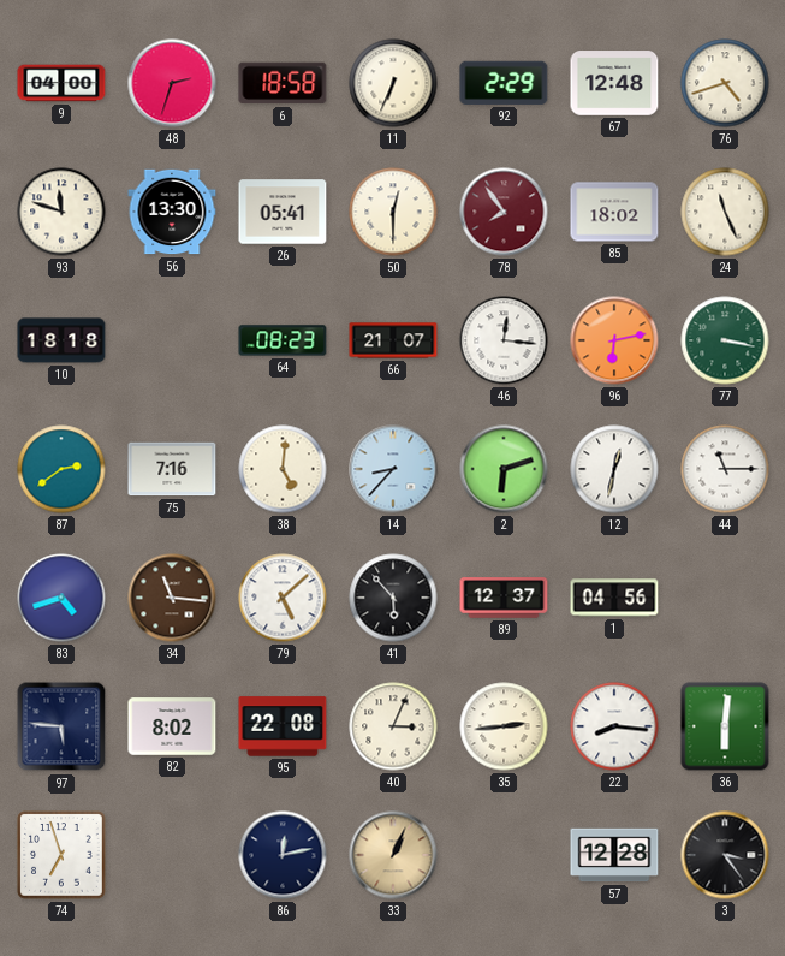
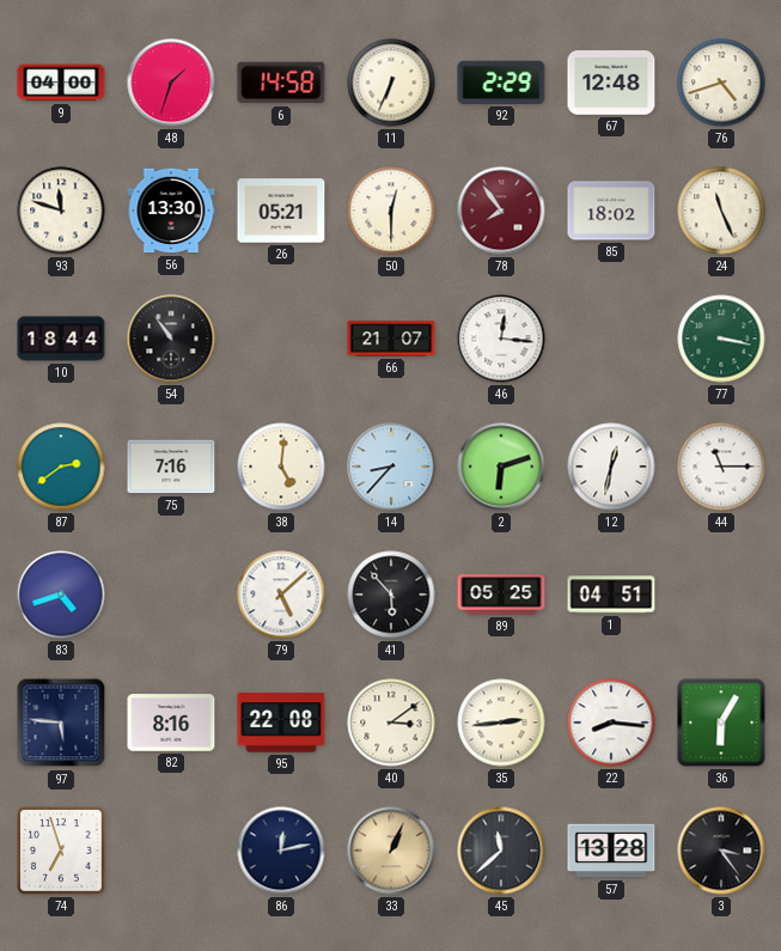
48: 2:33 -> 1:33
6: 18:58 -> 14:58
26: 05:41 -> 05:21
10: 18:18 -> 18:44
54: none -> 10:54
64: 08:23 -> none
96: 6:13 -> none
34: 11:16 -> none
89: 12:37 -> 05:25
1: 04:56 -> 04:51
82: 8:02 -> 8:16
40: 3:04 -> 3:09
36: 6:01 -> 6:05
45: none -> 11:38
57: 12:28 -> 13:28
